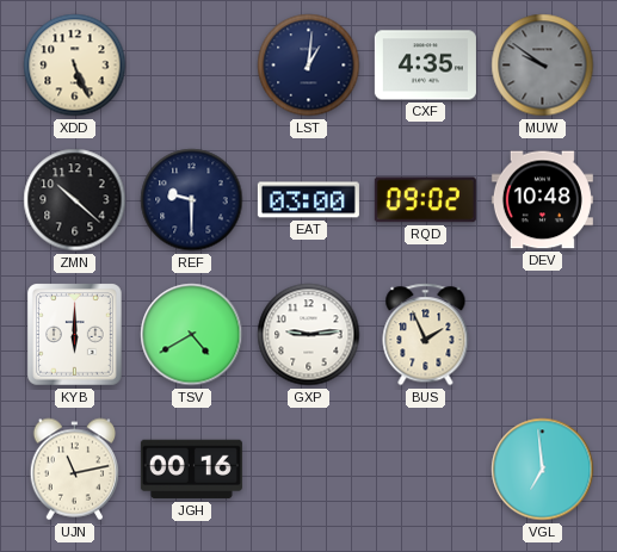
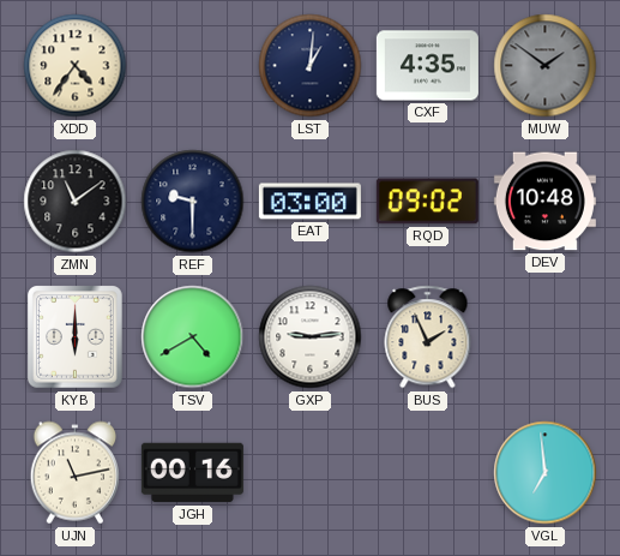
XDD: 5:26 -> 4:36
MUW: 9:51 -> 1:51
ZMN: 10:22 -> 11:09
